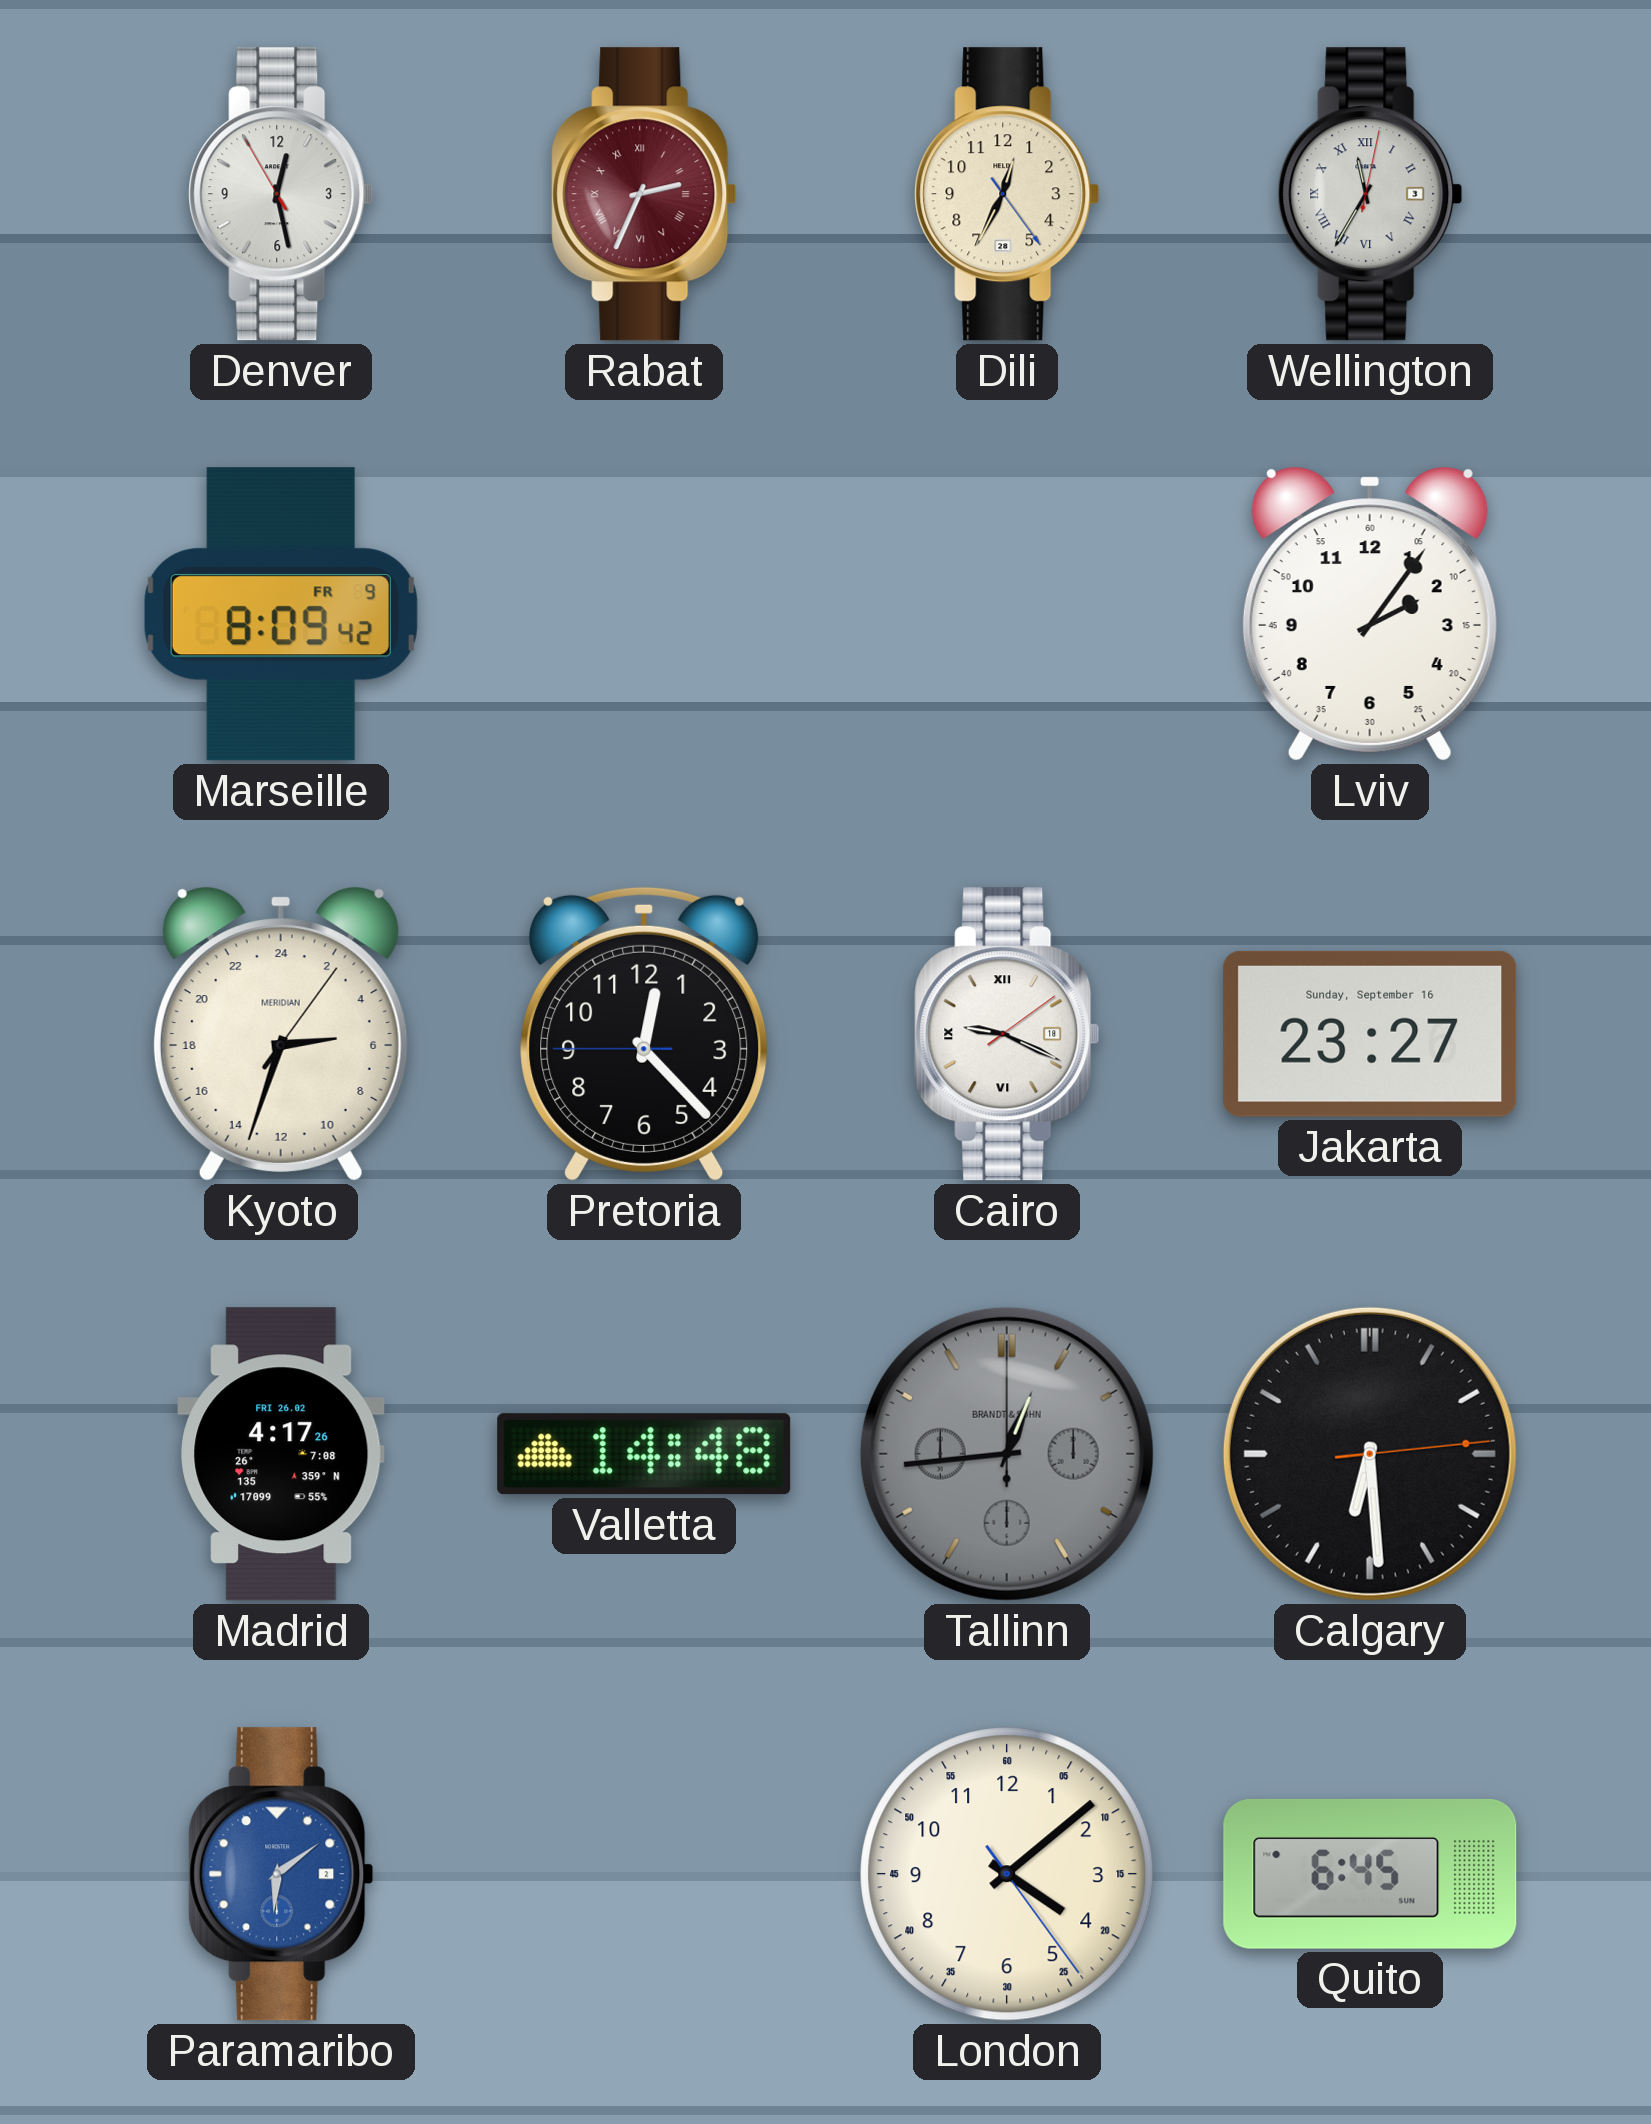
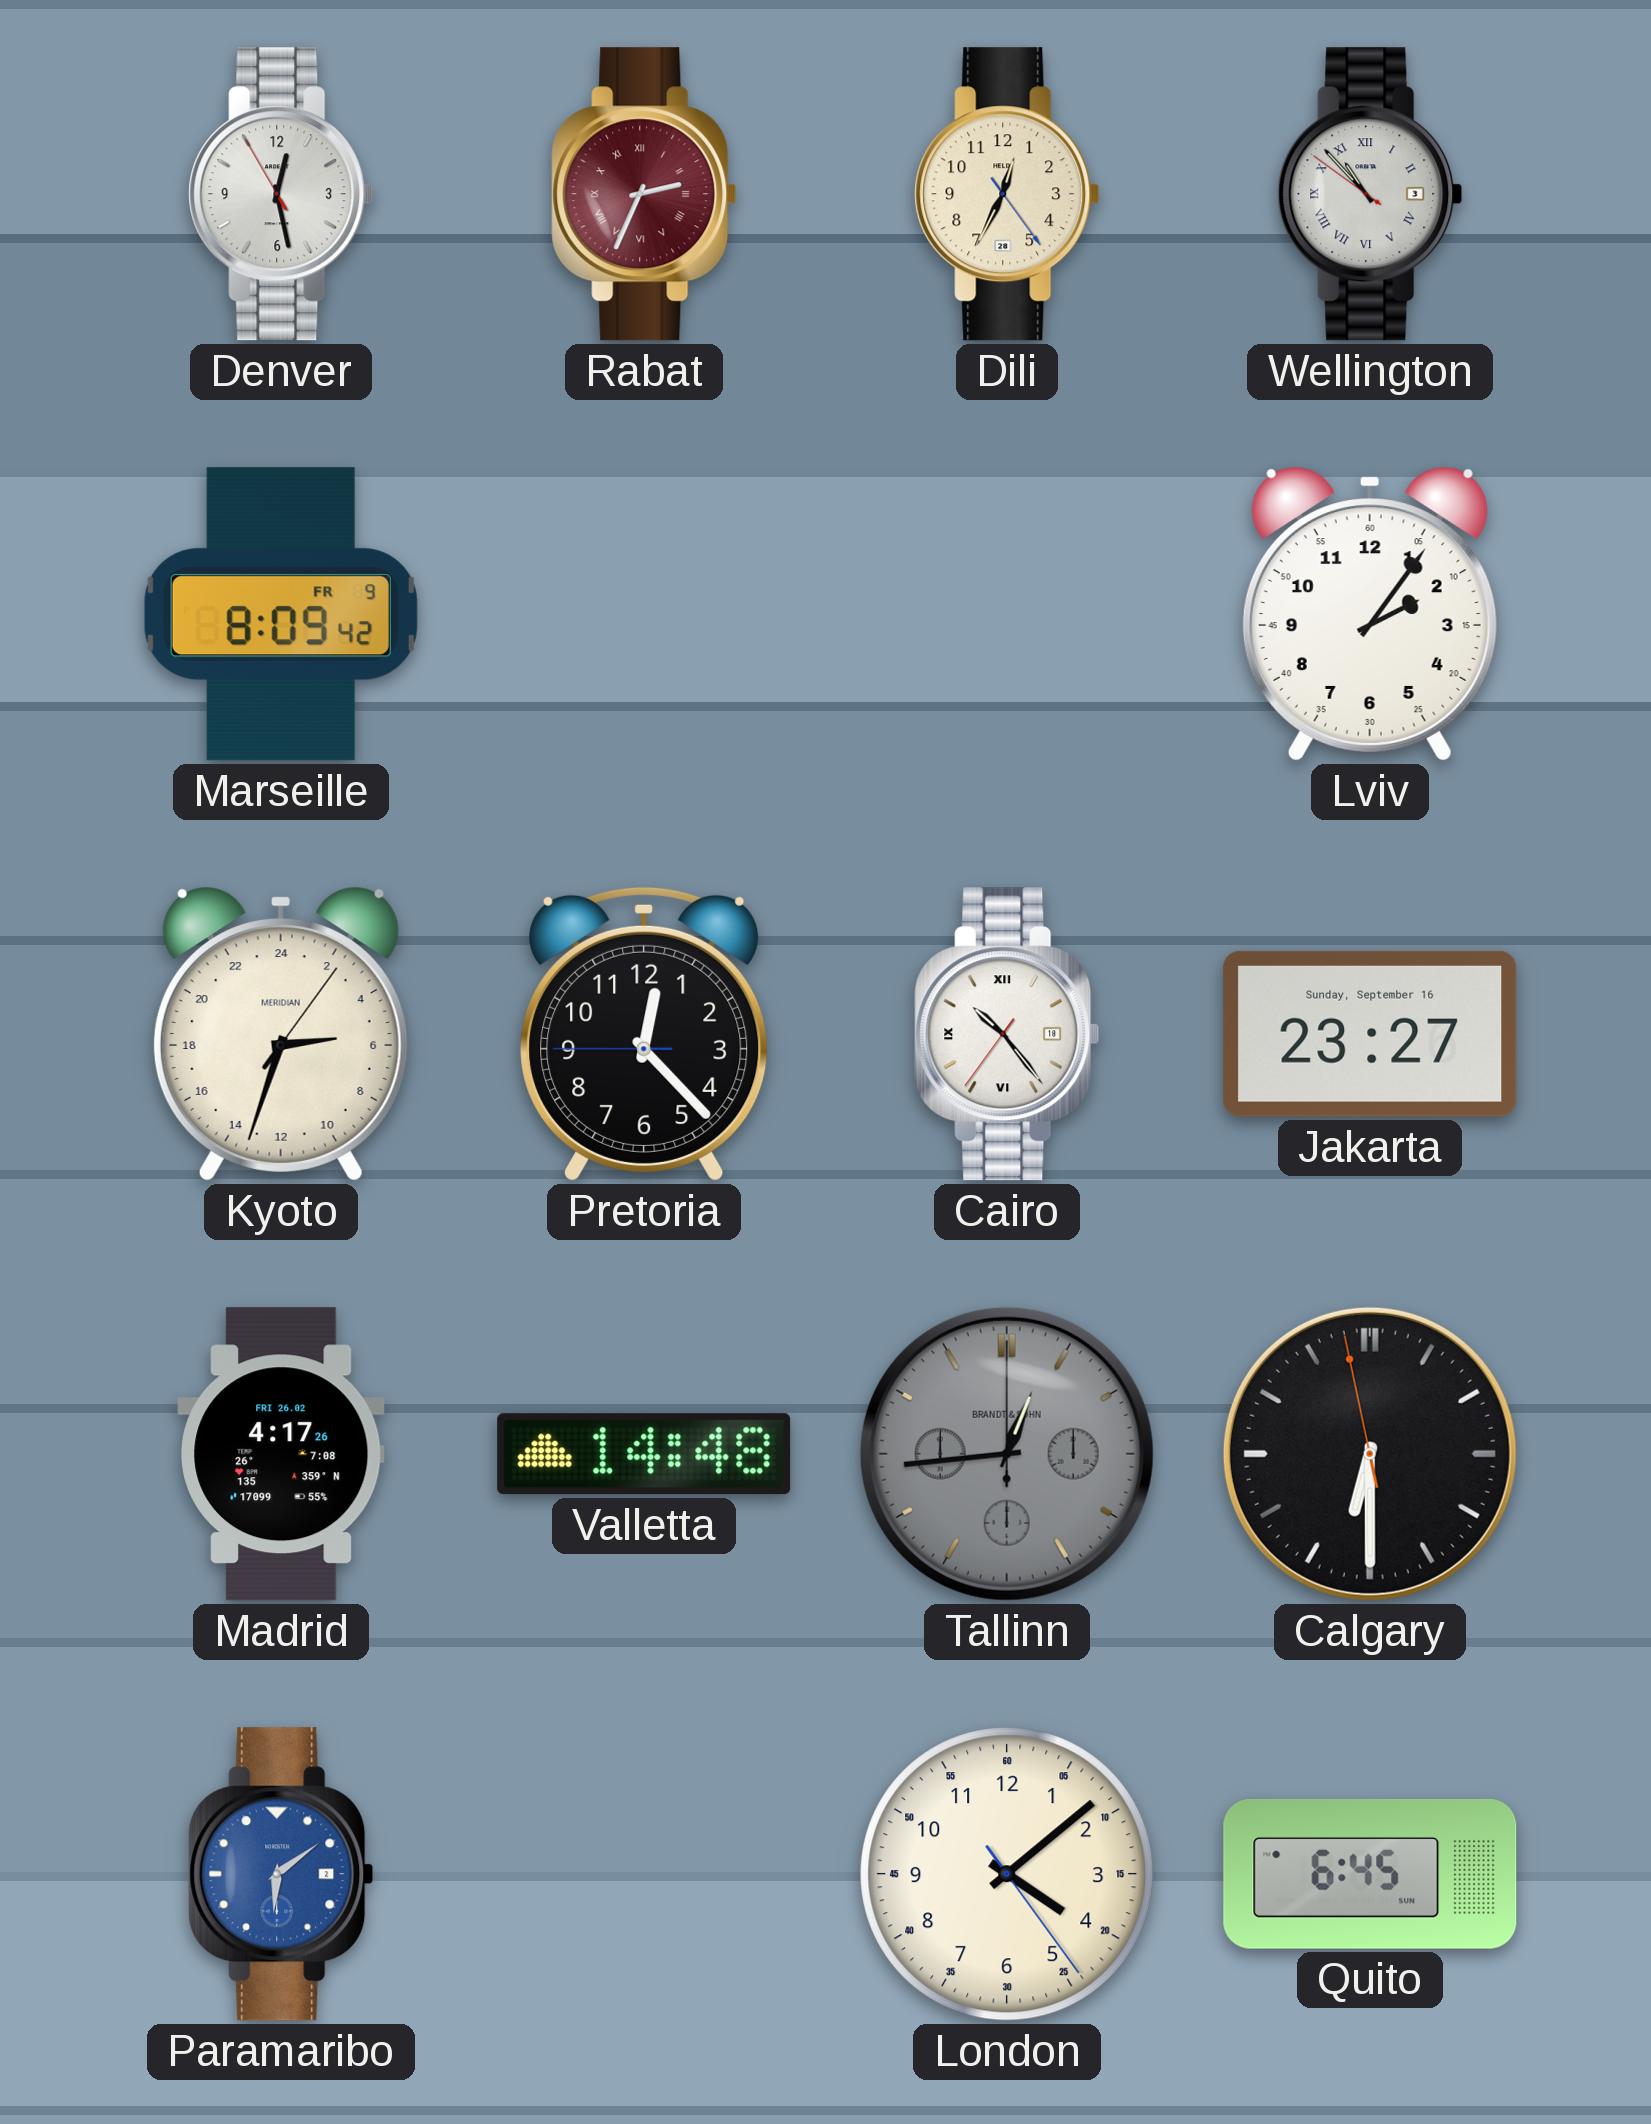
Wellington: 11:35 -> 10:52
Cairo: 9:19 -> 10:23
Calgary: 6:29:14 -> 6:29:58
